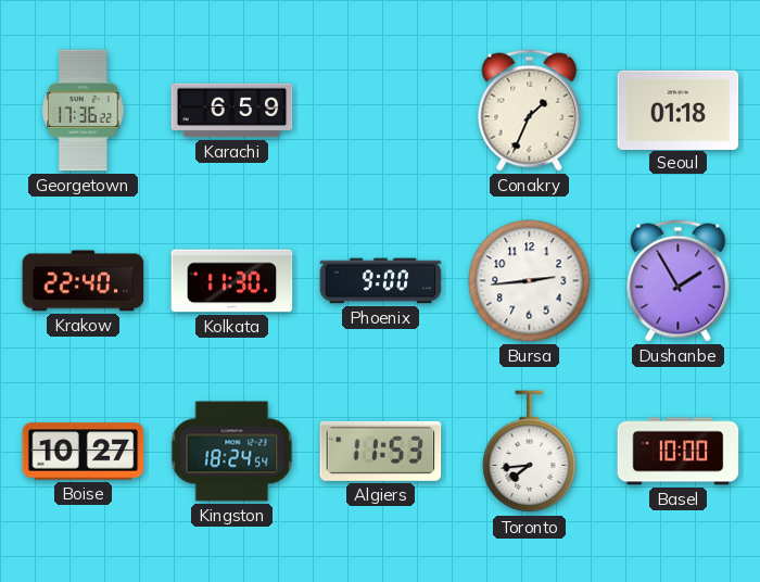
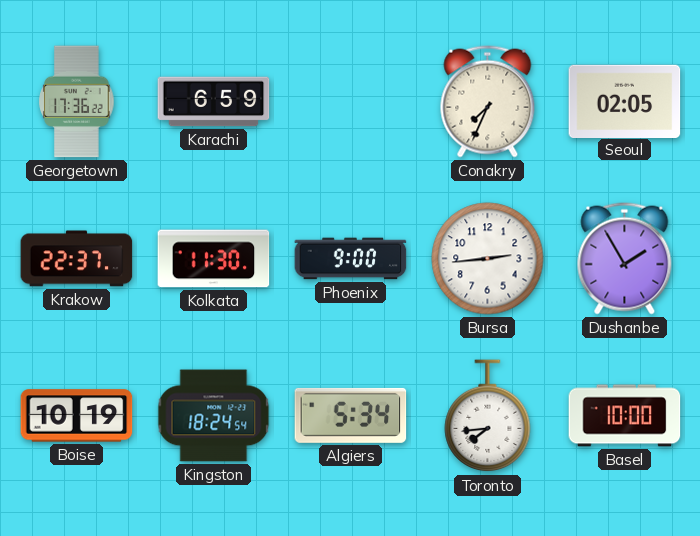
Conakry: 1:34 -> 7:34
Seoul: 01:18 -> 02:05
Krakow: 22:40 -> 22:37
Boise: 10:27 -> 10:19
Algiers: 11:53 -> 5:34
